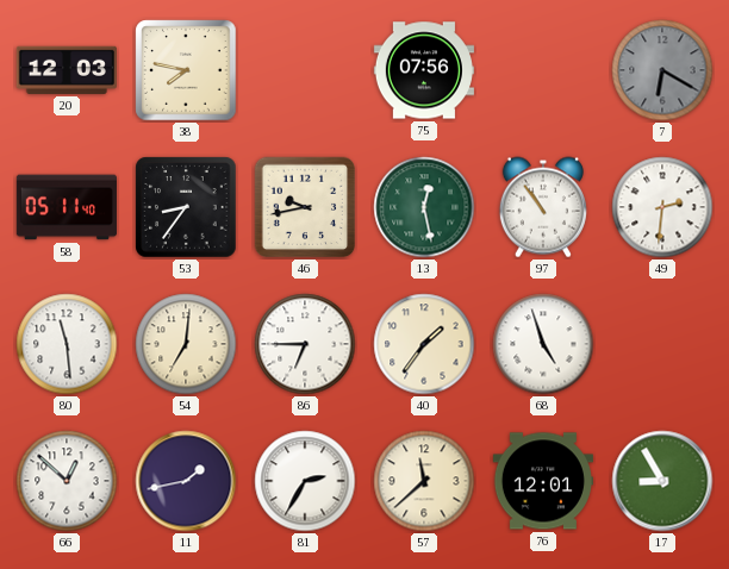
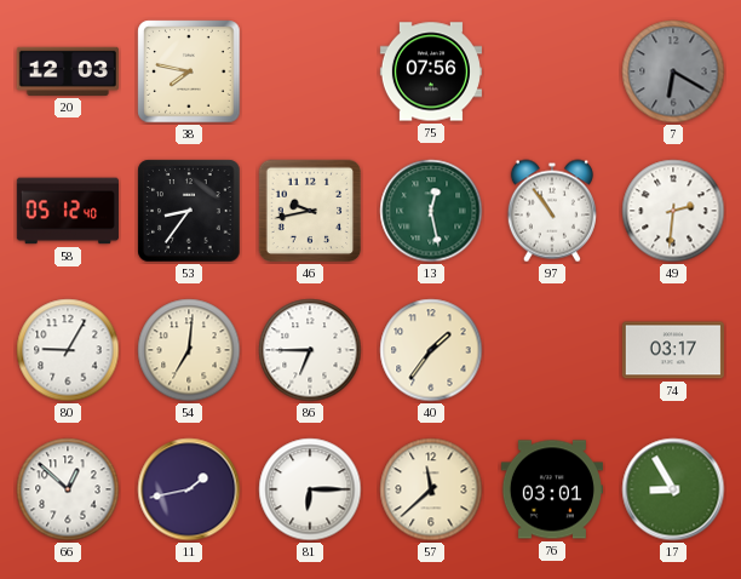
58: 05:11 -> 05:12
80: 11:29 -> 9:05
68: 4:57 -> none
74: none -> 03:17
81: 2:35 -> 6:15
76: 12:01 -> 03:01
